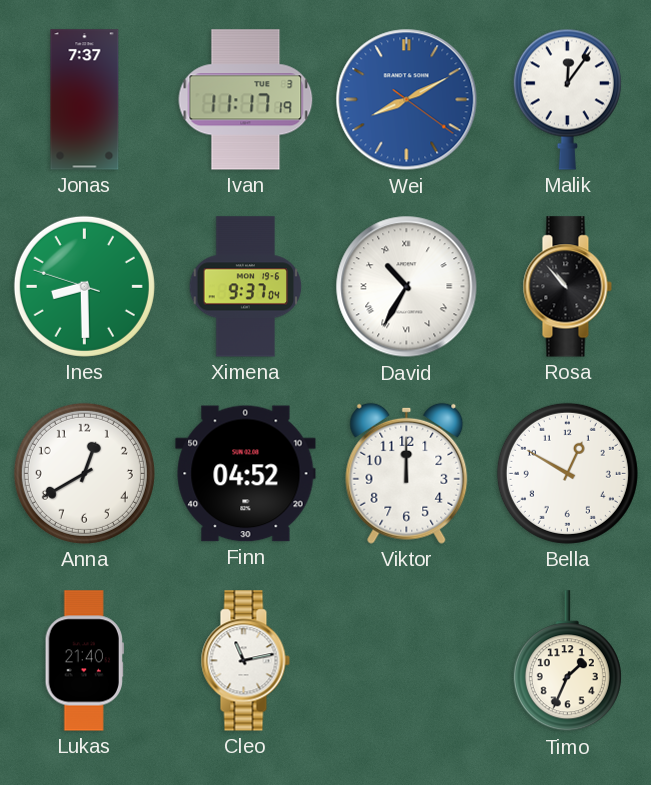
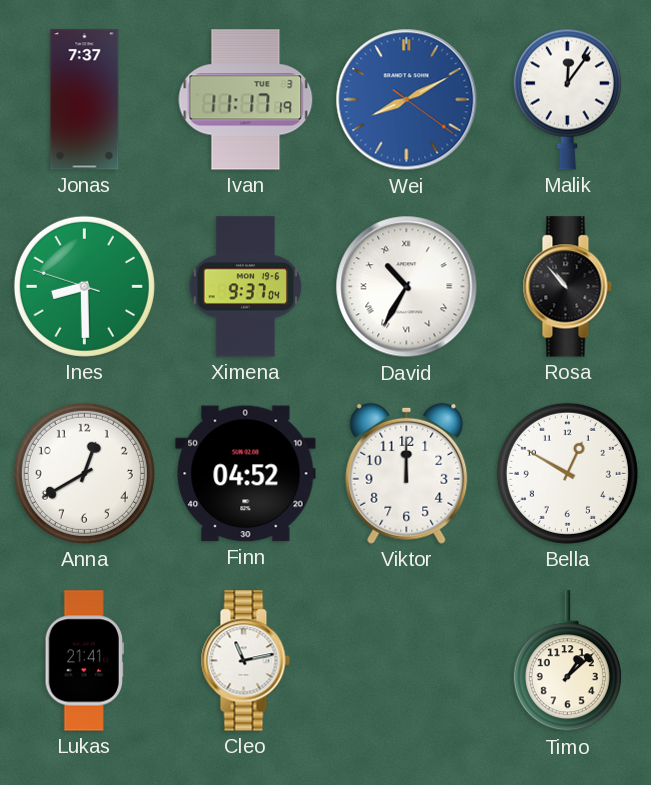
Lukas: 21:40 -> 21:41
Timo: 1:34 -> 1:08
